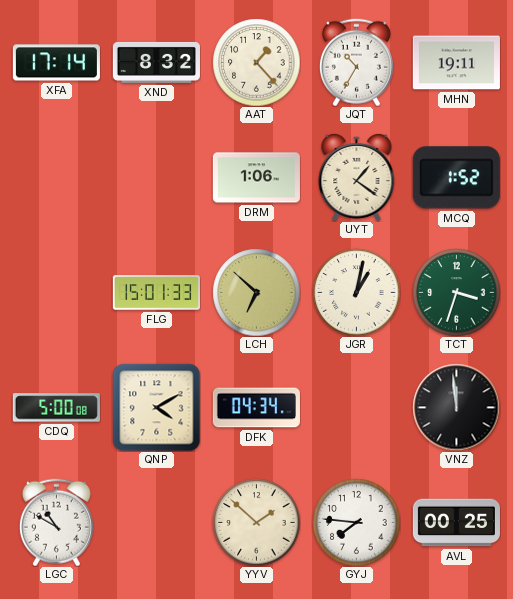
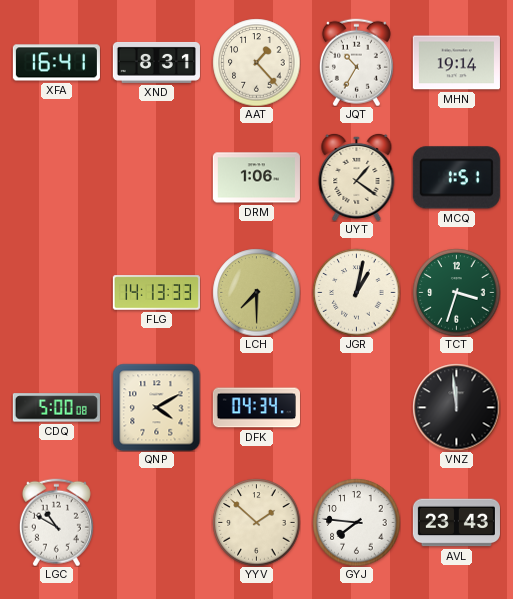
XFA: 17:14 -> 16:41
XND: 8:32 -> 8:31
MHN: 19:11 -> 19:14
MCQ: 1:52 -> 1:51
FLG: 15:01 -> 14:13
LCH: 6:52 -> 7:30
AVL: 00:25 -> 23:43
